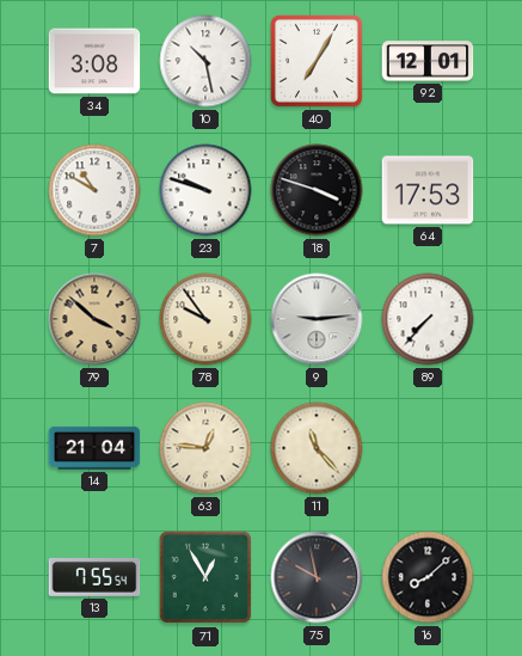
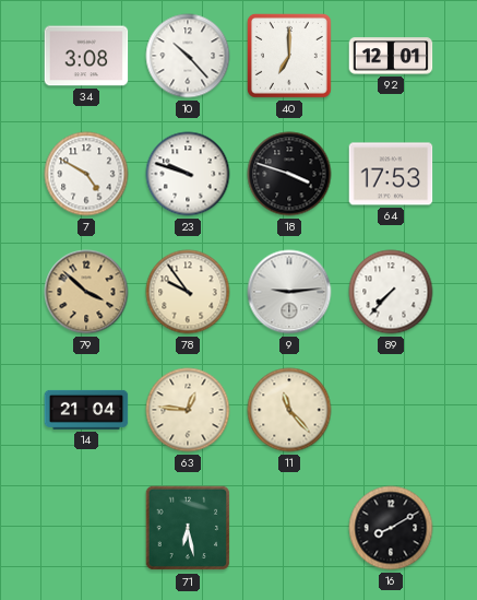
10: 10:28 -> 10:23
40: 7:05 -> 7:00
7: 10:50 -> 4:50
13: 7:55 -> none
71: 12:55 -> 6:28
75: 9:58 -> none
16: 8:08 -> 8:10
